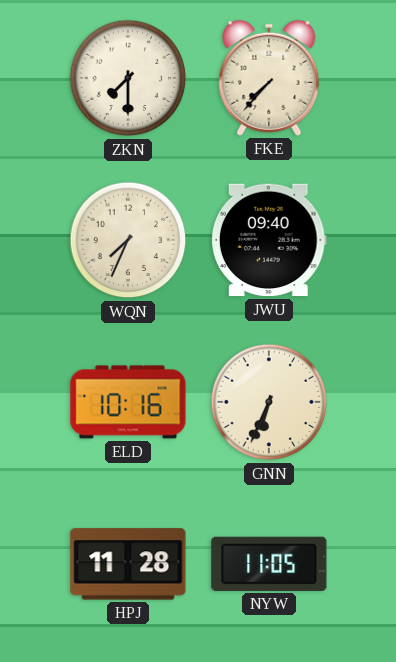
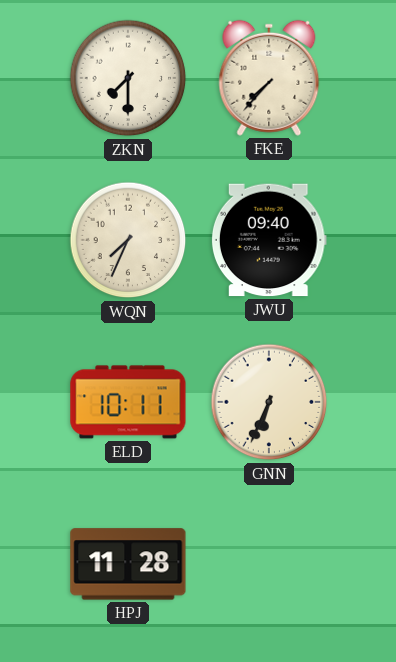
ELD: 10:16 -> 10:11
NYW: 11:05 -> none
